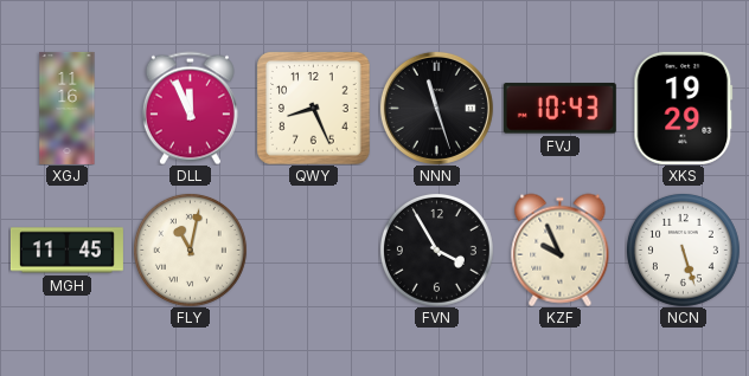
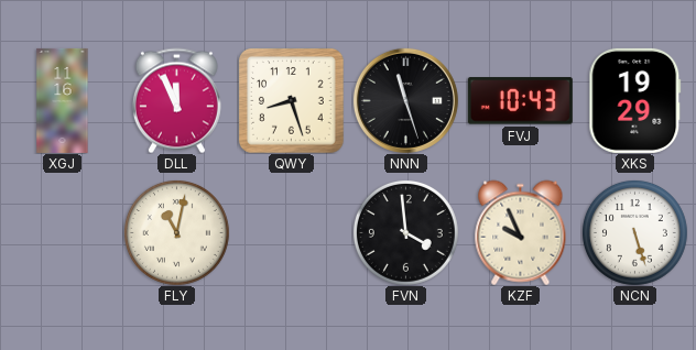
QWY: 8:26 -> 8:27
MGH: 11:45 -> none
FVN: 3:55 -> 3:59
